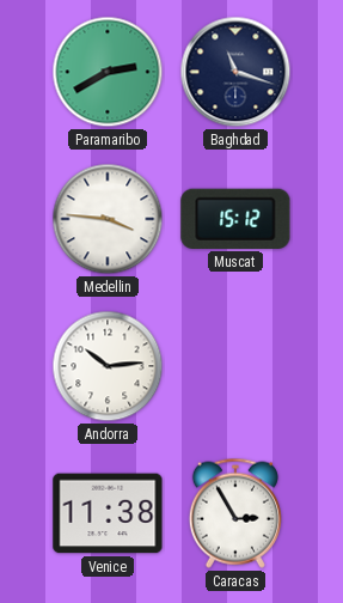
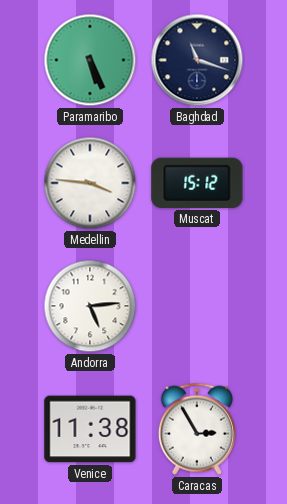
Paramaribo: 2:40 -> 5:26
Andorra: 10:14 -> 5:14
